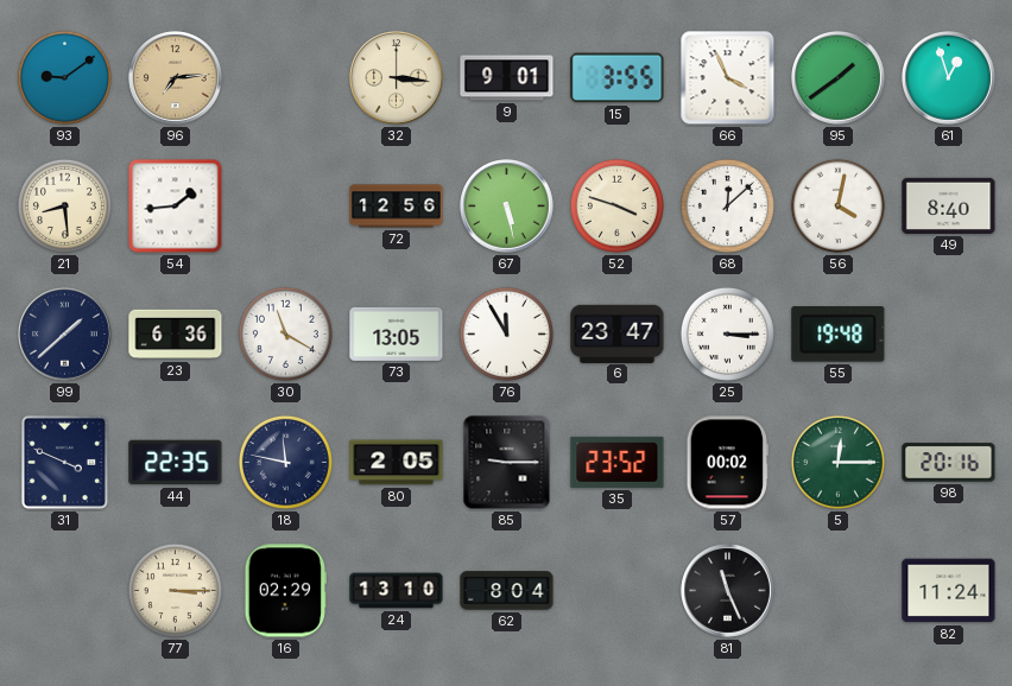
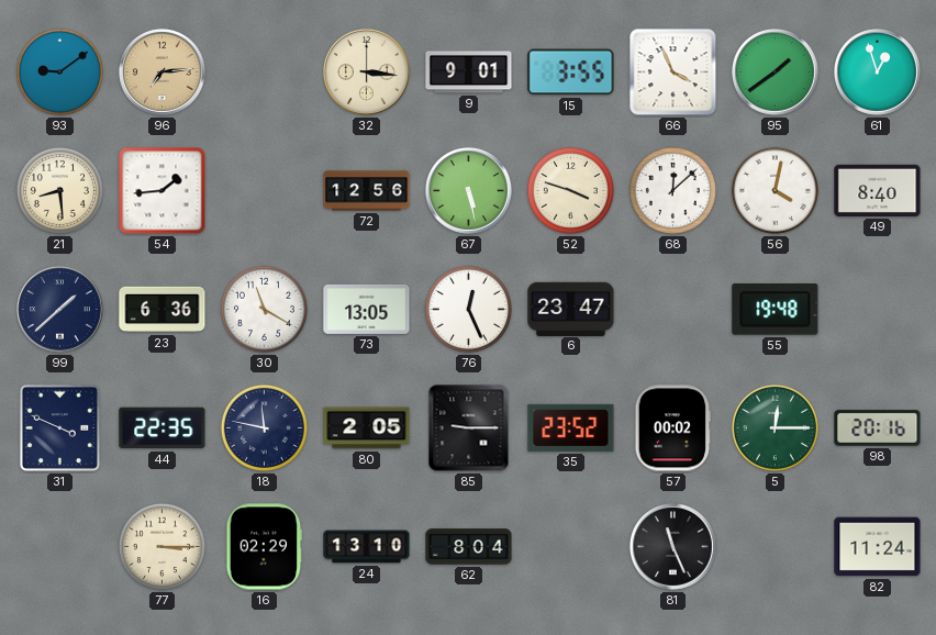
76: 11:55 -> 12:26
25: 3:15 -> none
